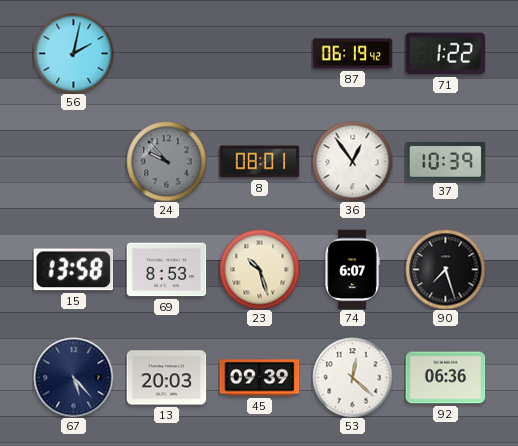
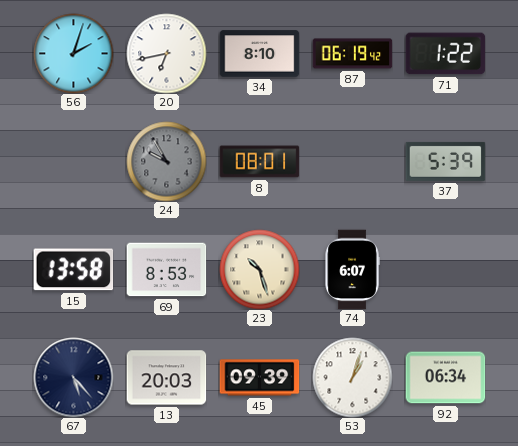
56: 2:02 -> 2:03
20: none -> 6:43
34: none -> 8:10
24: 9:53 -> 9:55
36: 12:54 -> none
37: 10:39 -> 5:39
90: 7:27 -> none
53: 12:22 -> 1:03
92: 06:36 -> 06:34
